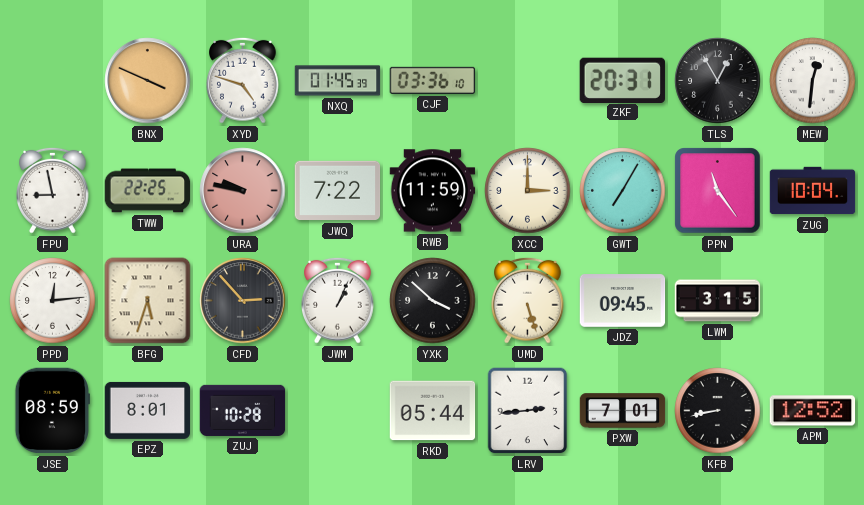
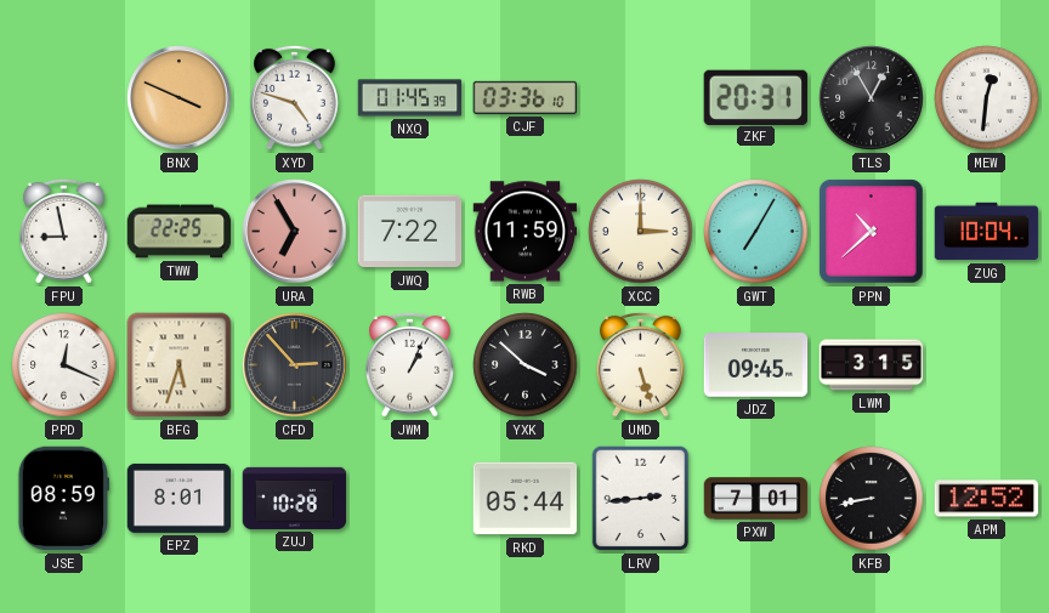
URA: 9:47 -> 6:55
PPN: 11:24 -> 10:38
PPD: 12:14 -> 12:19
